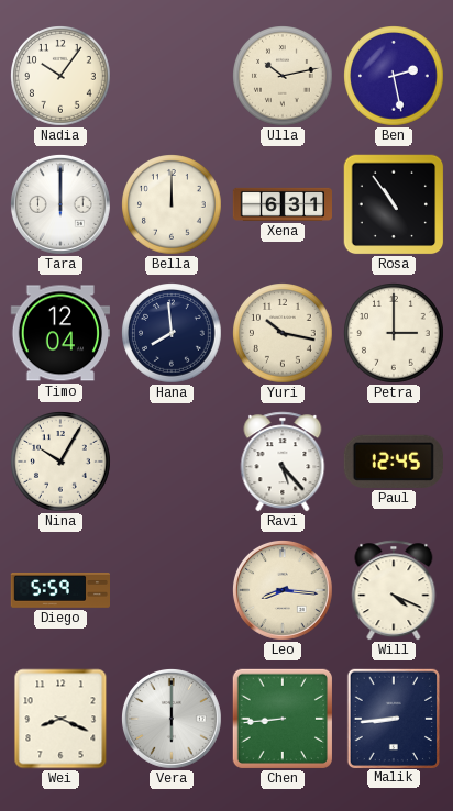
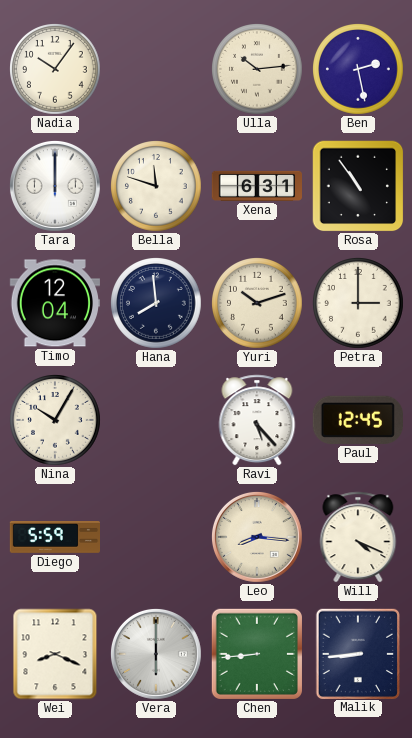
Ulla: 10:13 -> 10:14
Bella: 12:00 -> 11:48
Yuri: 10:17 -> 10:12
